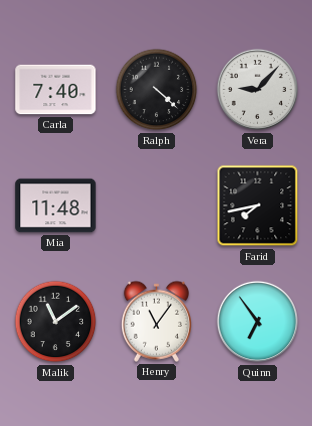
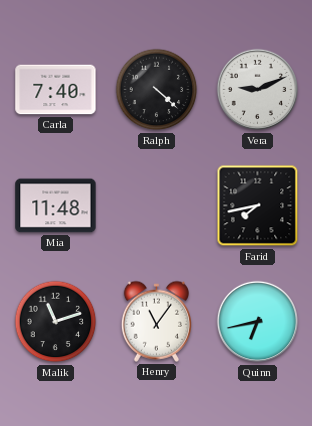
Vera: 9:07 -> 9:11
Malik: 11:09 -> 11:12
Quinn: 6:54 -> 6:43
